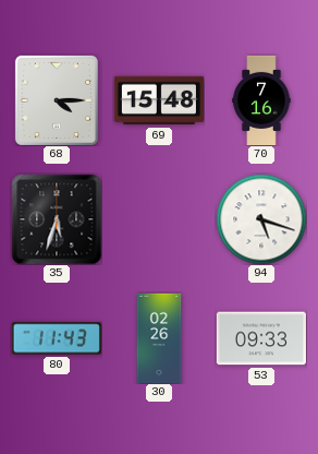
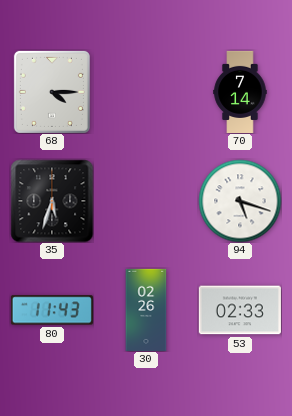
69: 15:48 -> none
70: 7:16 -> 7:14
53: 09:33 -> 02:33
